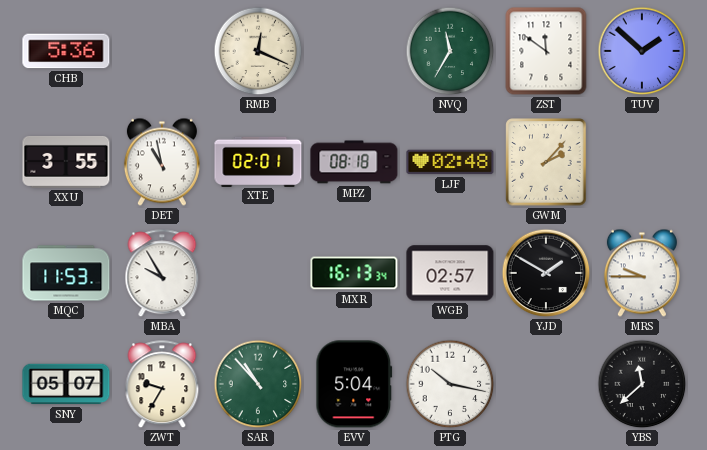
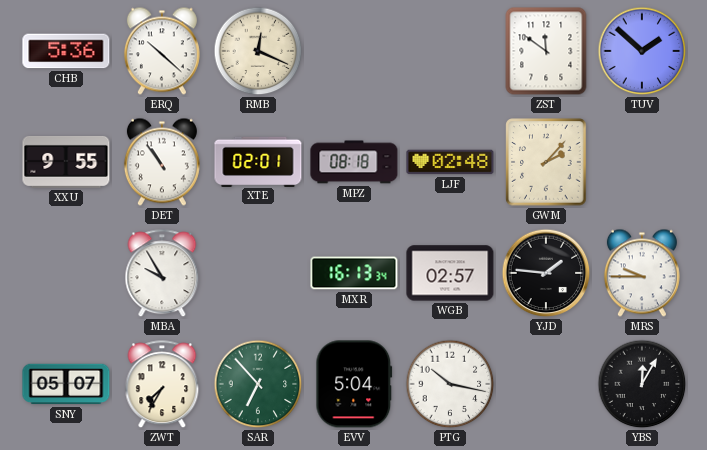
ERQ: none -> 10:22
NVQ: 11:35 -> none
XXU: 3:55 -> 9:55
DET: 10:58 -> 10:54
MQC: 11:53 -> none
YJD: 1:50 -> 1:46
ZWT: 9:35 -> 7:35
SAR: 10:53 -> 6:53
YBS: 11:38 -> 12:05
